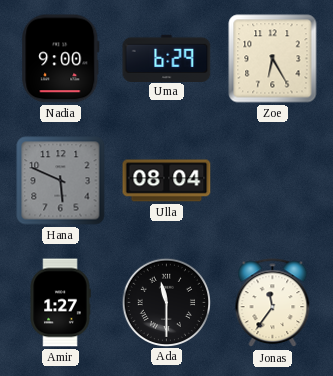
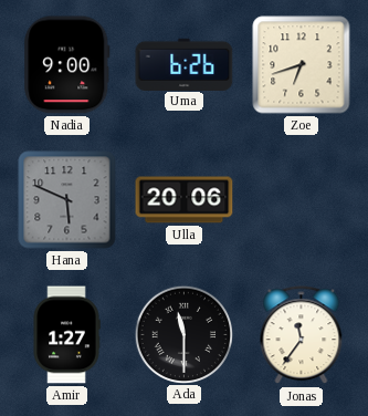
Uma: 6:29 -> 6:26
Zoe: 6:25 -> 6:42
Ulla: 08:04 -> 20:06
